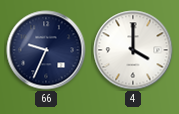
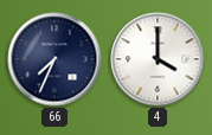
66: 9:34 -> 7:34
